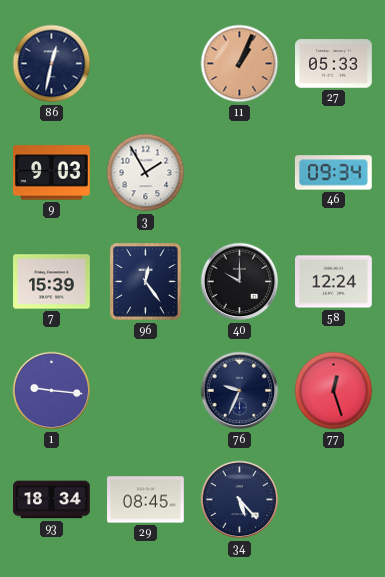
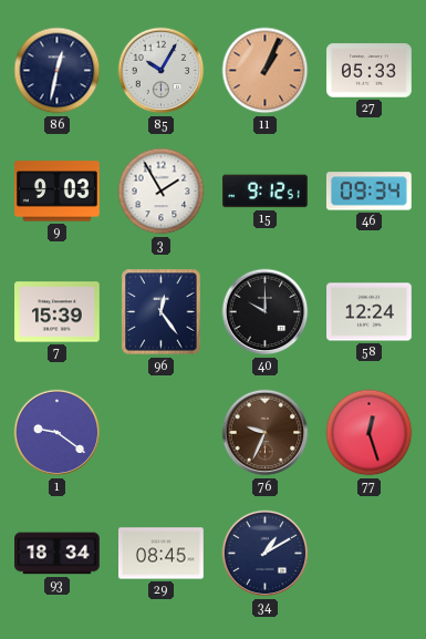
85: none -> 10:05
15: none -> 9:12
1: 9:16 -> 9:21
76 dial: navy -> brown
34: 5:23 -> 1:10
